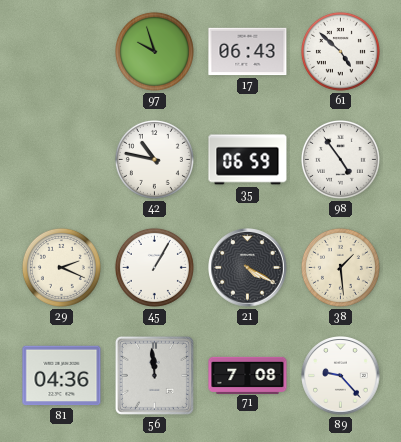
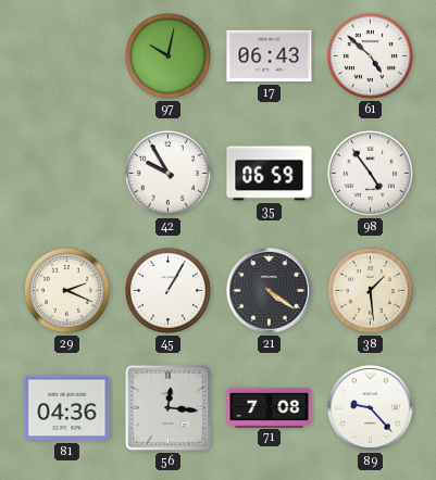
97: 9:57 -> 10:02
42: 10:47 -> 9:55
21: 4:20 -> 4:21
56: 11:59 -> 12:16
